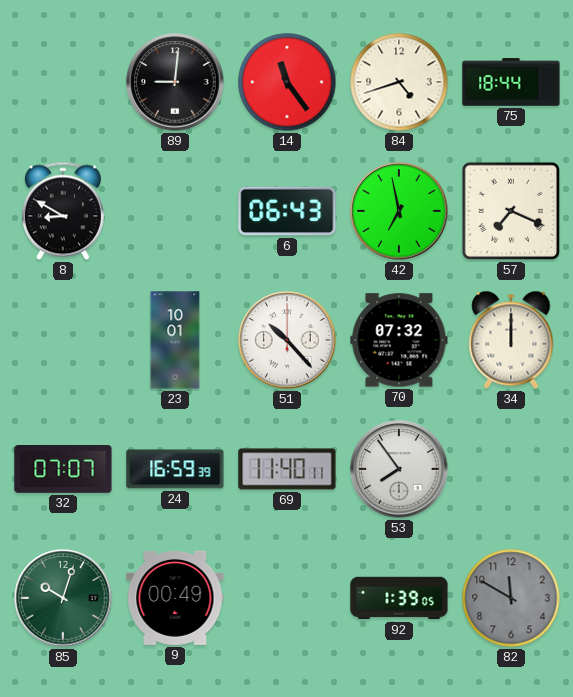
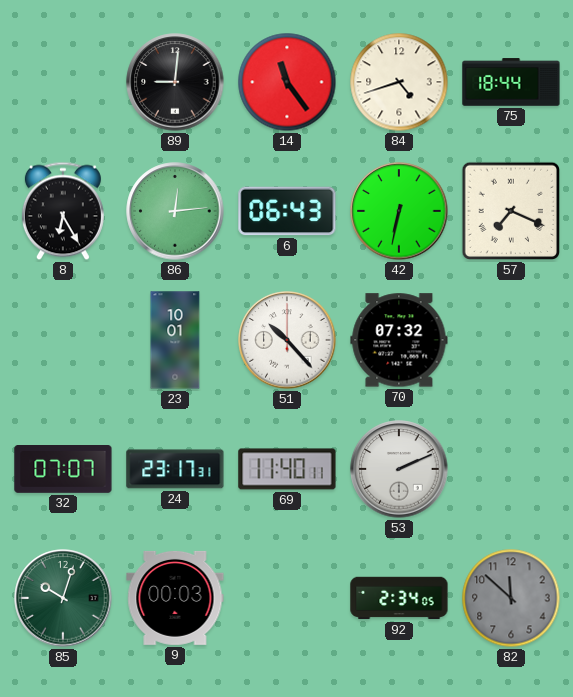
8: 8:50 -> 6:25
86: none -> 12:14
42: 6:58 -> 6:32
34: 12:00 -> none
24: 16:59 -> 23:17
53: 7:54 -> 2:11
9: 00:49 -> 00:03
92: 1:39 -> 2:34
82: 11:50 -> 11:52
